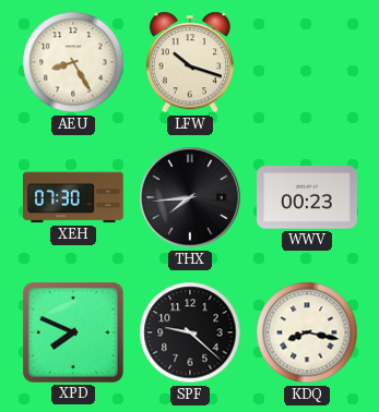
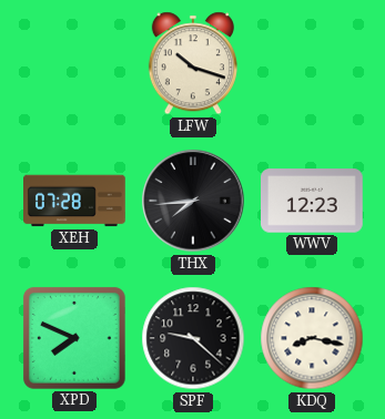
AEU: 8:25 -> none
XEH: 07:30 -> 07:28
WWV: 00:23 -> 12:23
